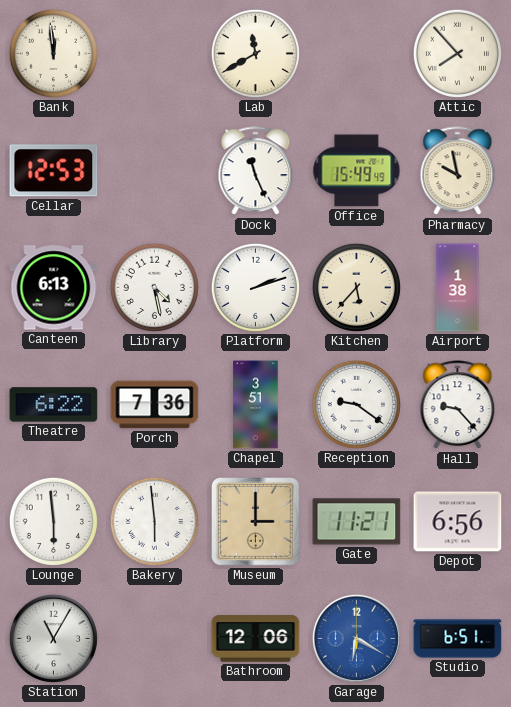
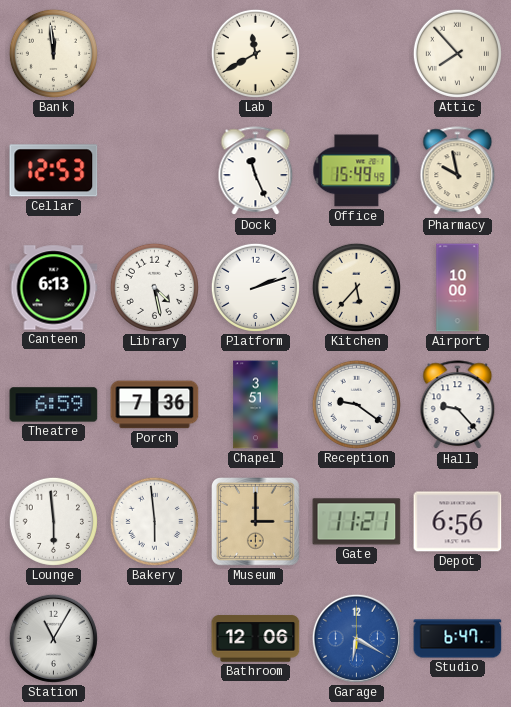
Airport: 1:38 -> 10:00
Theatre: 6:22 -> 6:59
Studio: 6:51 -> 6:47
